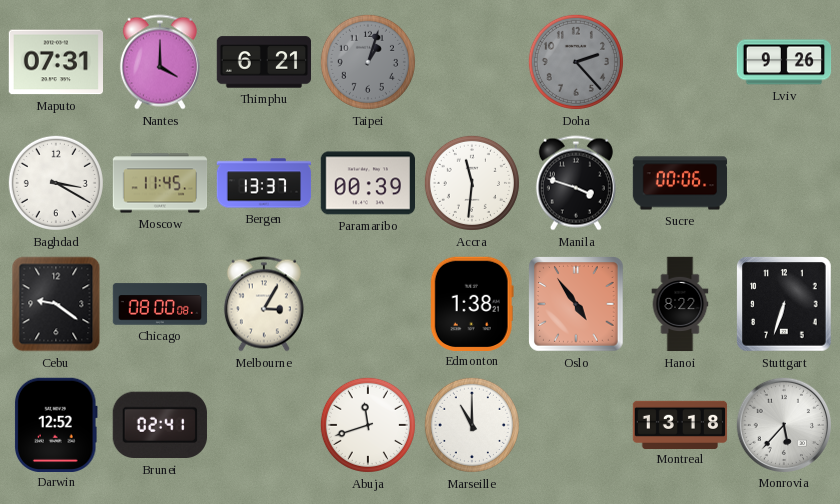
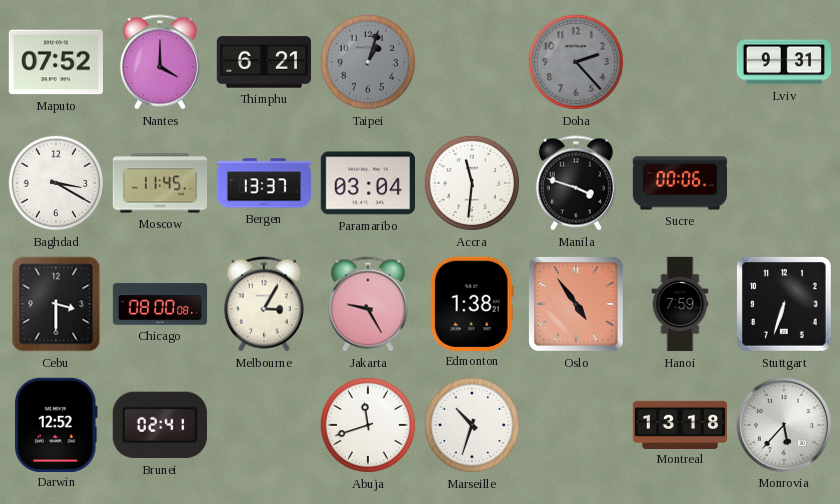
Maputo: 07:31 -> 07:52
Lviv: 9:26 -> 9:31
Paramaribo: 00:39 -> 03:04
Cebu: 9:21 -> 3:30
Jakarta: none -> 9:25
Hanoi: 8:22 -> 7:59
Marseille: 11:00 -> 10:33
